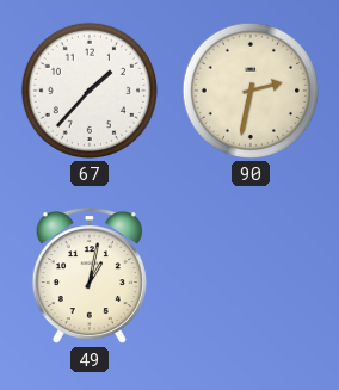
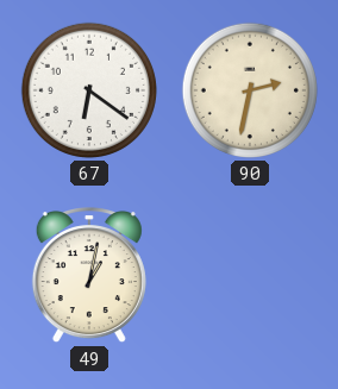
67: 1:37 -> 6:21
